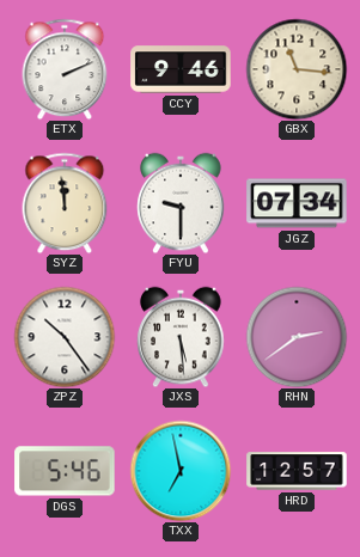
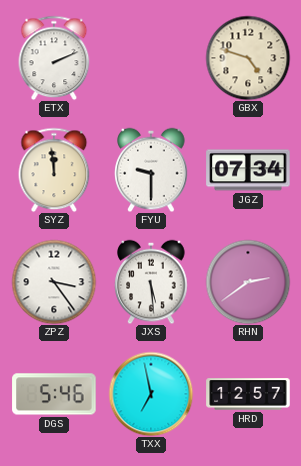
CCY: 9:46 -> none
GBX: 11:16 -> 4:48
ZPZ: 10:24 -> 3:24
